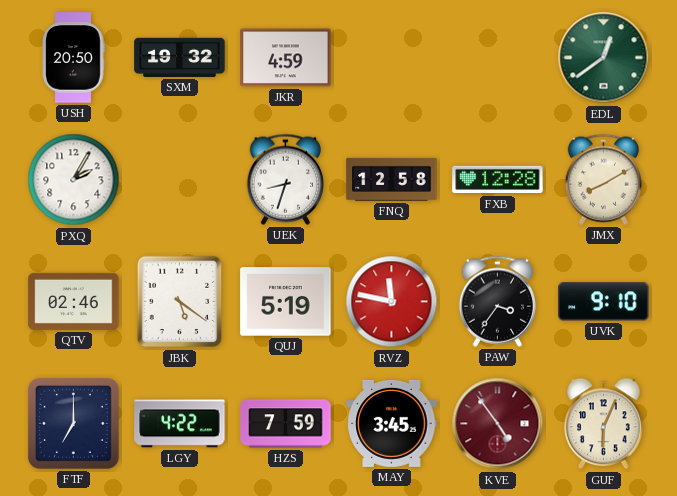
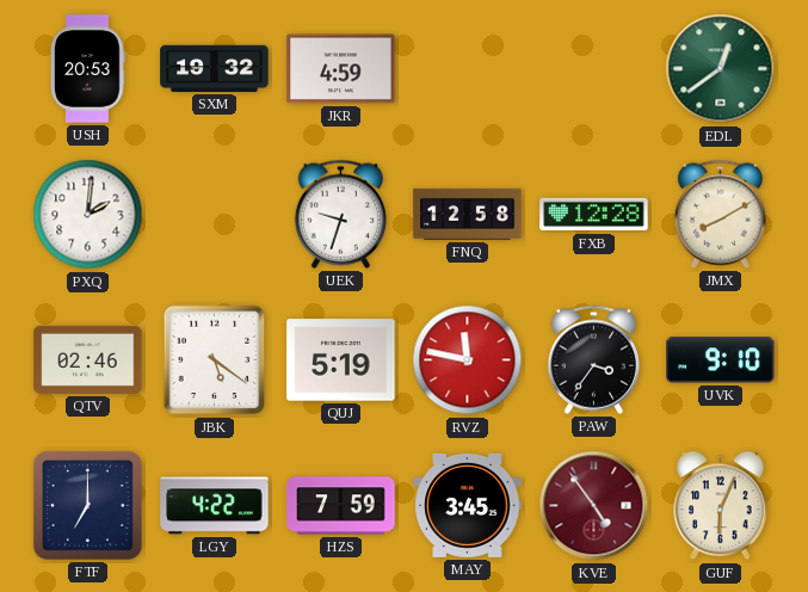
USH: 20:50 -> 20:53
PXQ: 2:05 -> 2:01
UEK: 8:33 -> 9:33
